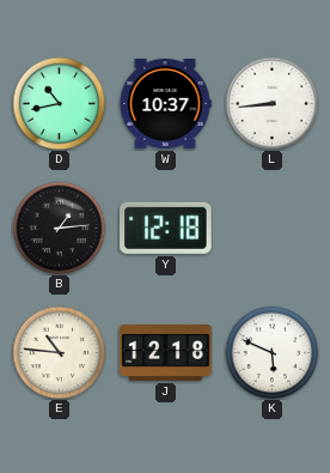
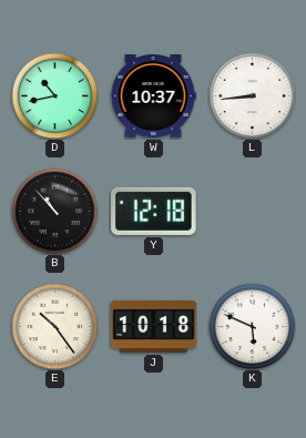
B: 1:14 -> 10:53
E: 10:46 -> 10:24
J: 12:18 -> 10:18
